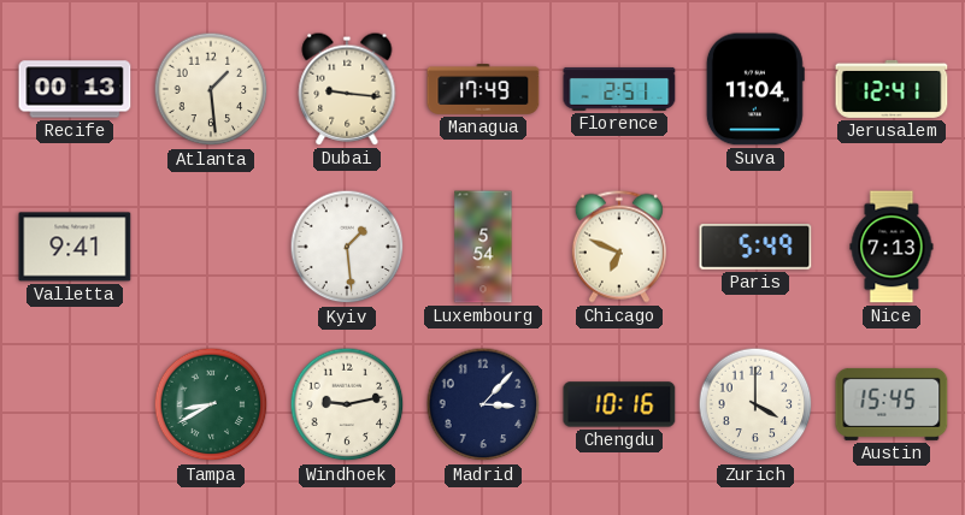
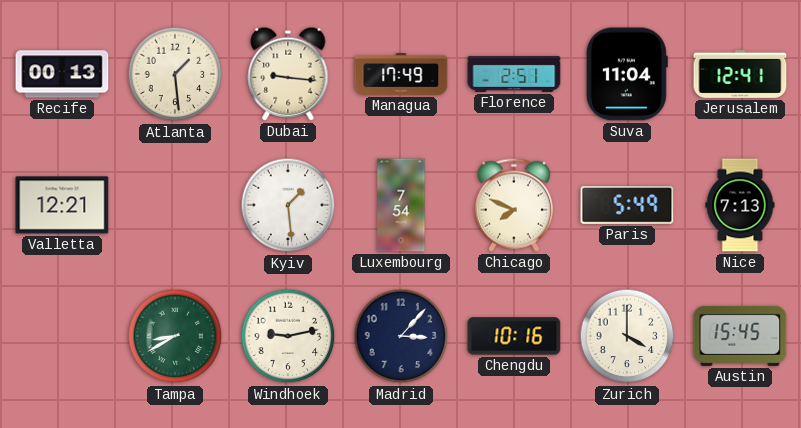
Valletta: 9:41 -> 12:21
Luxembourg: 5:54 -> 7:54
Chicago: 6:49 -> 7:49
